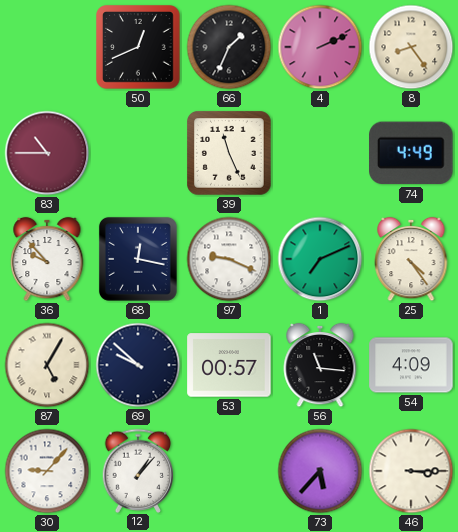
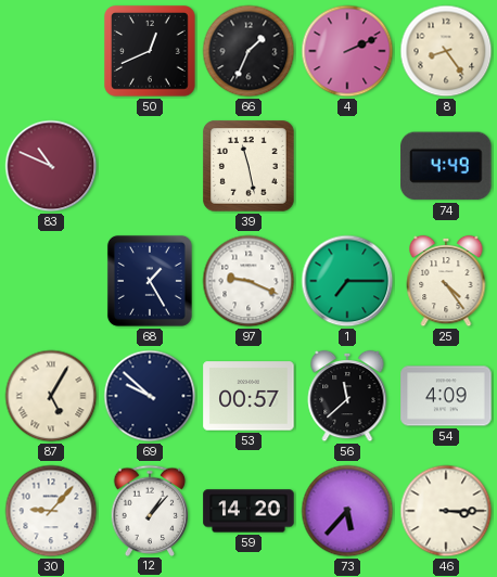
83: 10:45 -> 10:49
39: 11:26 -> 11:28
36: 9:53 -> none
68: 12:17 -> 1:25
1: 7:11 -> 7:15
56: 11:16 -> 11:38
59: none -> 14:20
